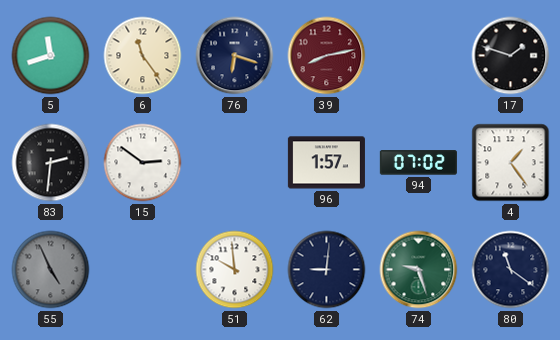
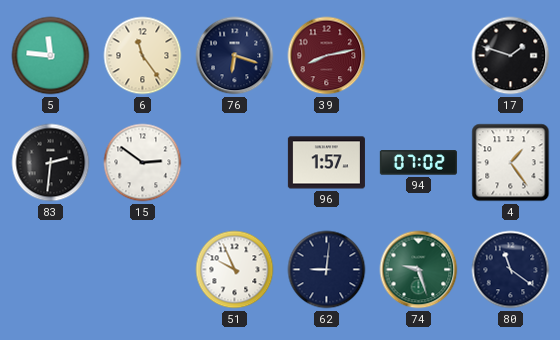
5: 11:42 -> 11:46
55: 4:56 -> none
51: 9:59 -> 9:56
